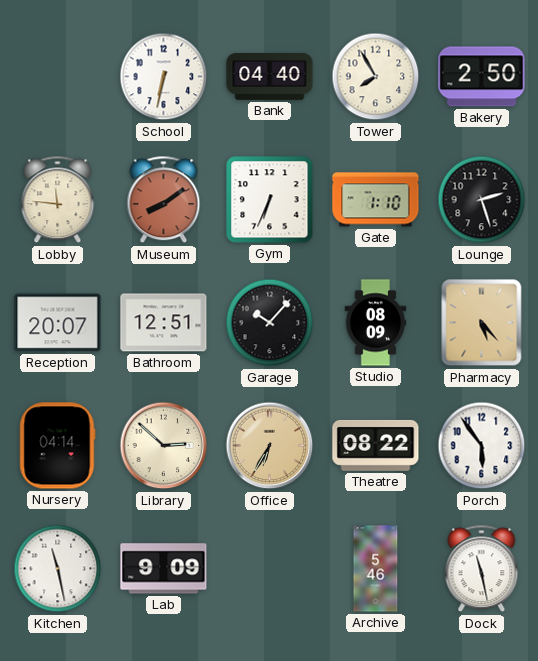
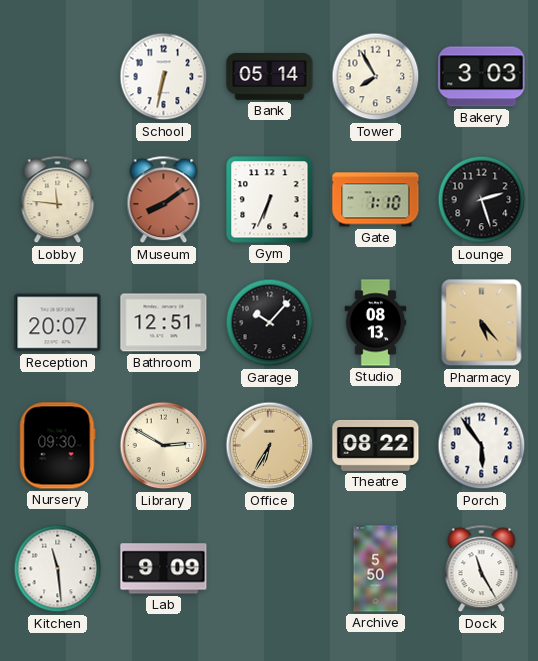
Bank: 04:40 -> 05:14
Bakery: 2:50 -> 3:03
Studio: 08:09 -> 08:13
Nursery: 04:14 -> 09:30
Library: 2:52 -> 2:50
Kitchen: 11:28 -> 11:29
Archive: 5:46 -> 5:50
Dock: 11:28 -> 11:25
